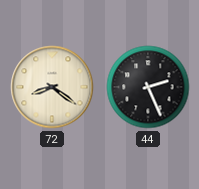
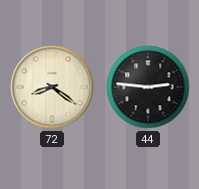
44: 2:26 -> 2:46
